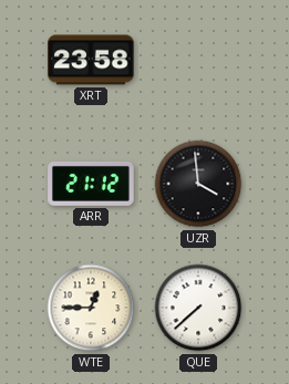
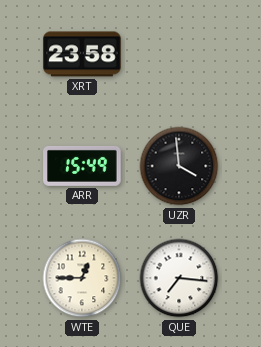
ARR: 21:12 -> 15:49
QUE: 7:38 -> 7:16
